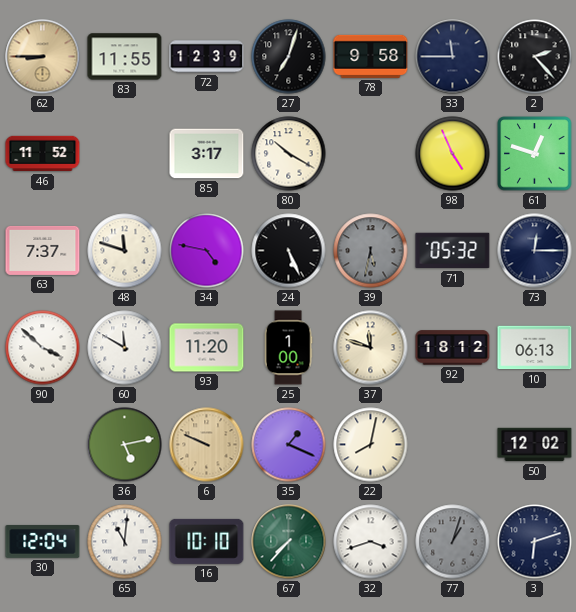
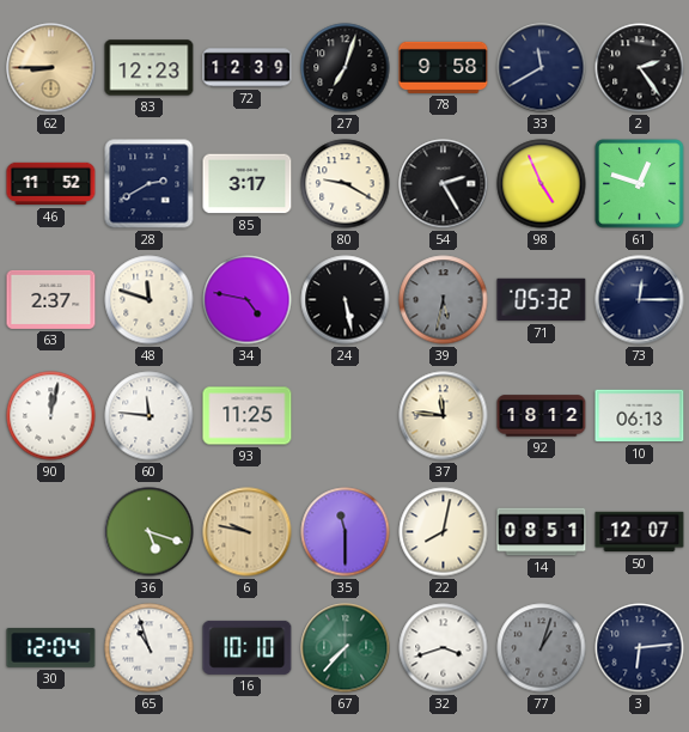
83: 11:55 -> 12:23
33: 11:45 -> 11:40
2: 2:23 -> 2:24
28: none -> 2:40
80: 10:20 -> 9:20
54: none -> 2:25
63: 7:37 -> 2:37
24: 5:26 -> 5:28
90: 3:52 -> 12:02
60: 11:50 -> 11:46
93: 11:20 -> 11:25
25: 1:00 -> none
37: 11:48 -> 11:46
36: 5:13 -> 5:18
6: 9:49 -> 9:47
35: 1:19 -> 11:30
14: none -> 08:51
50: 12:02 -> 12:07
65: 11:01 -> 10:57
3: 6:12 -> 6:14
